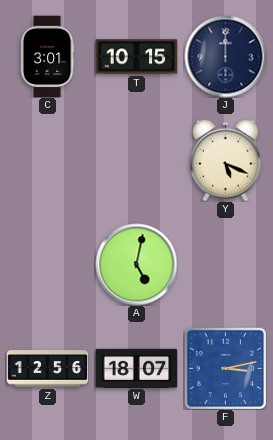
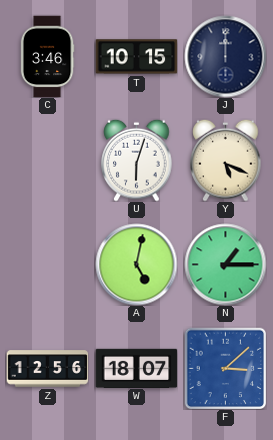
C: 3:01 -> 3:46
U: none -> 6:03
N: none -> 1:15
F: 3:13 -> 3:08
